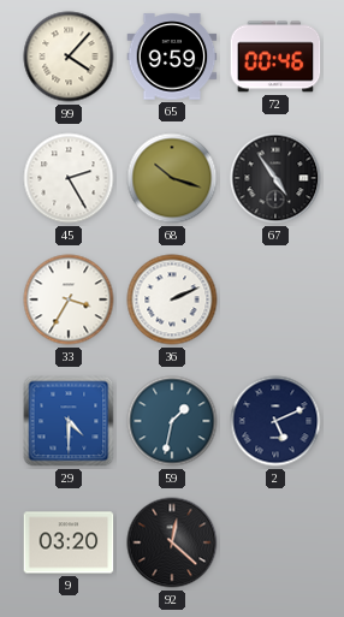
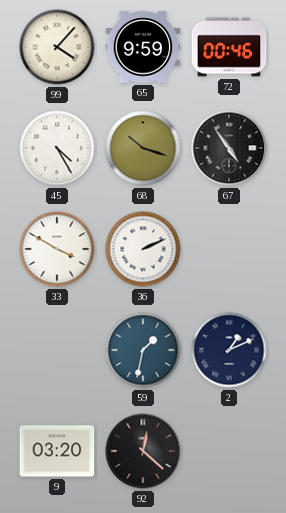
45: 2:25 -> 4:25
33: 3:35 -> 3:50
29: 4:30 -> none
2: 5:11 -> 1:11
